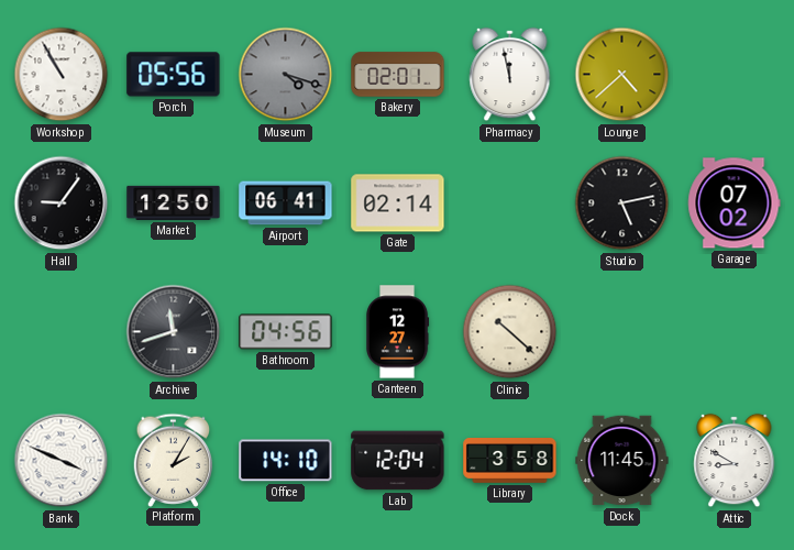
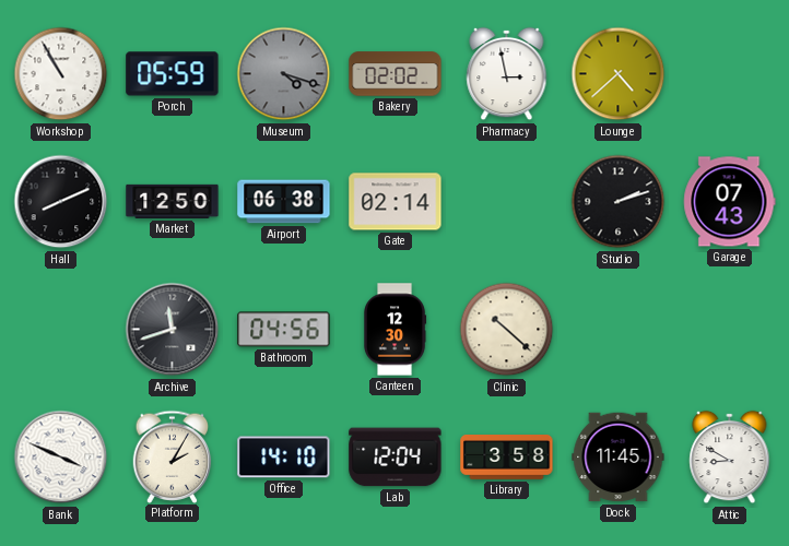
Porch: 05:56 -> 05:59
Bakery: 02:01 -> 02:02
Pharmacy: 11:58 -> 2:58
Hall: 9:06 -> 8:11
Airport: 06:41 -> 06:38
Studio: 5:13 -> 2:12
Garage: 07:02 -> 07:43
Canteen: 12:27 -> 12:30
